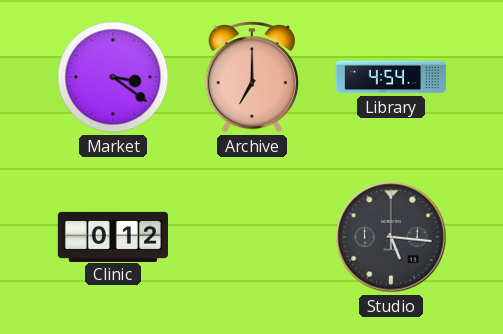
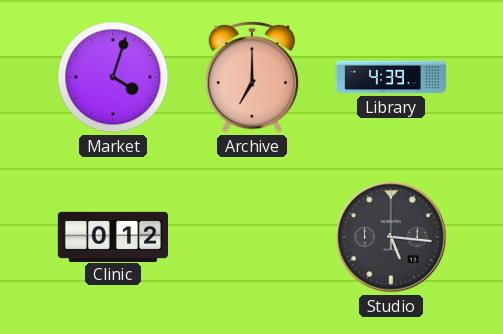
Market: 3:21 -> 4:03
Library: 4:54 -> 4:39
